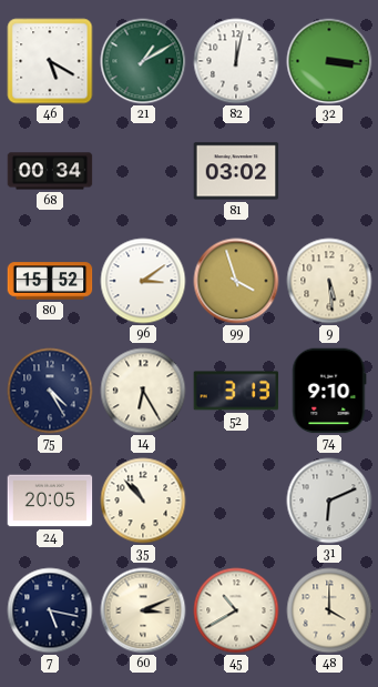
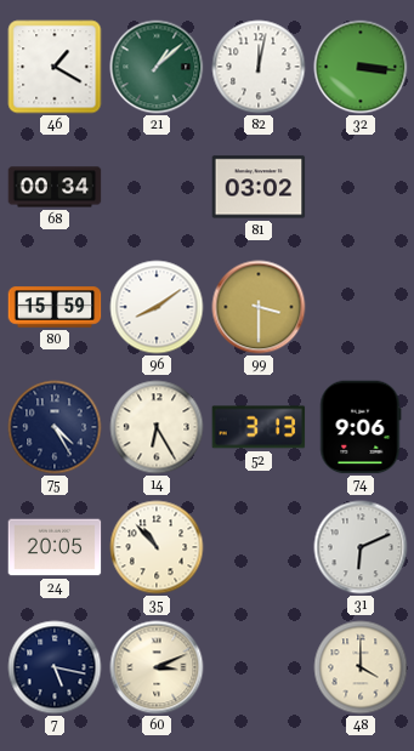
46: 5:20 -> 1:20
21: 1:10 -> 1:08
80: 15:52 -> 15:59
96: 3:09 -> 8:09
99: 3:57 -> 3:30
9: 5:29 -> none
74: 9:10 -> 9:06
45: 10:40 -> none
